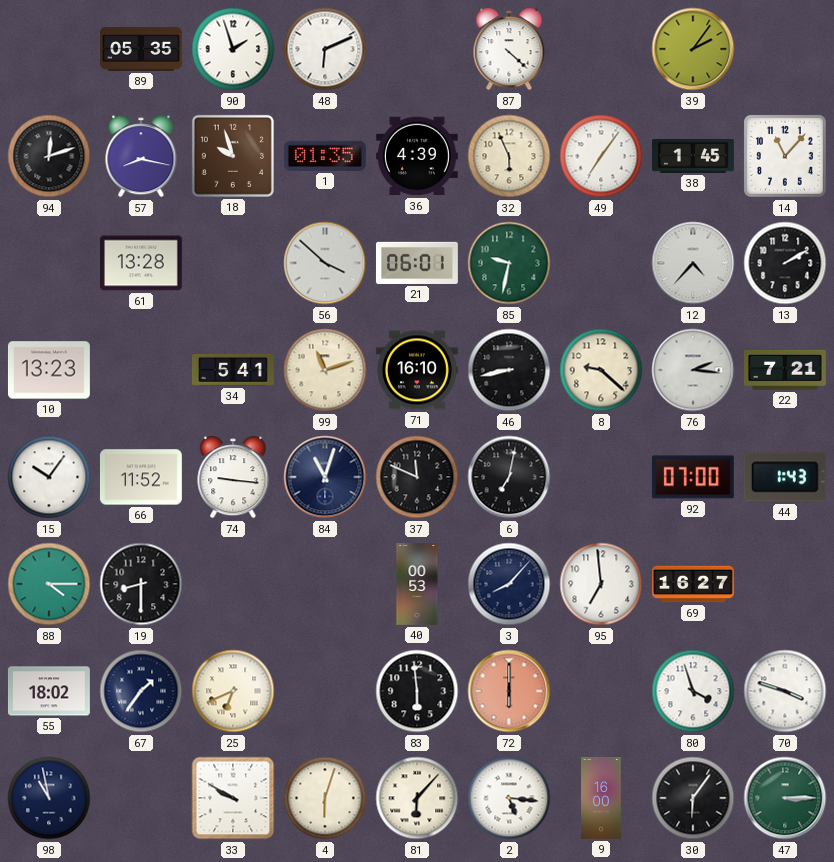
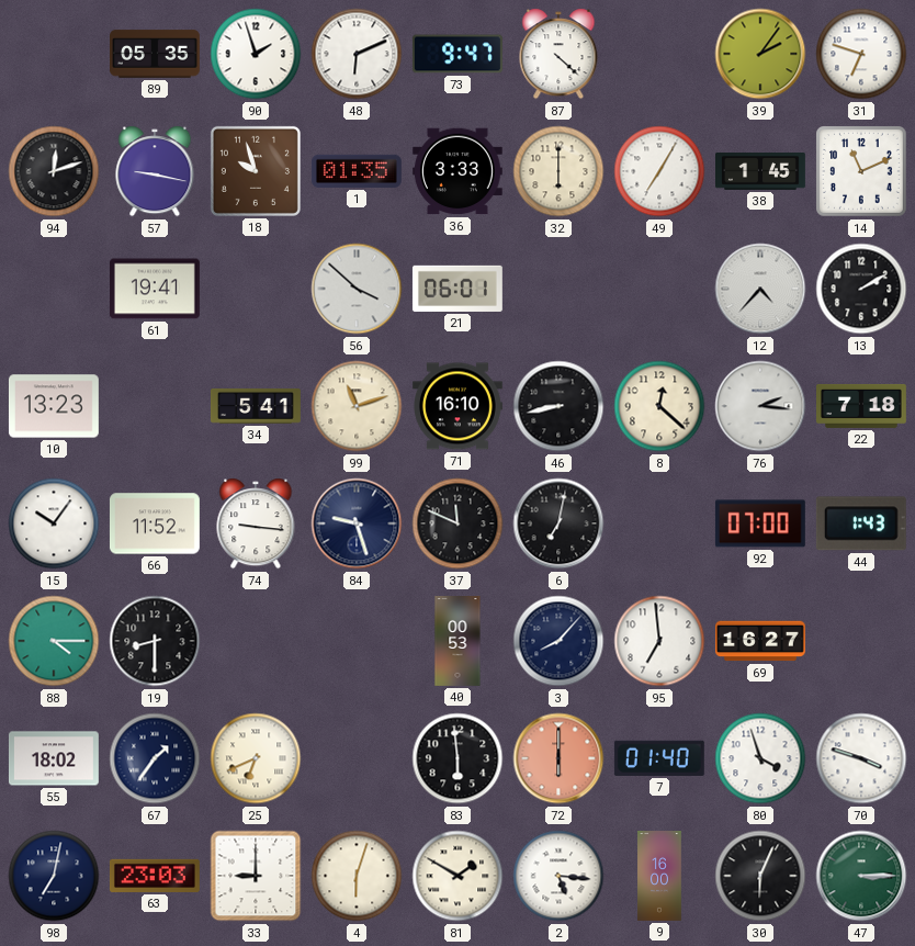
73: none -> 9:47
31: none -> 6:48
57: 8:17 -> 9:17
36: 4:39 -> 3:33
32: 5:56 -> 6:00
49: 7:06 -> 7:05
14: 11:07 -> 11:11
61: 13:28 -> 19:41
85: 9:32 -> none
8: 9:22 -> 12:22
22: 7:21 -> 7:18
84: 11:03 -> 9:27
7: none -> 01:40
98: 10:58 -> 7:02
63: none -> 23:03
33: 9:50 -> 9:00
81: 6:07 -> 1:50
30: 6:06 -> 6:04
